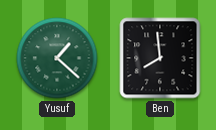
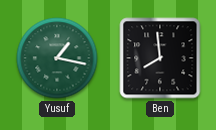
Yusuf: 1:22 -> 1:17
